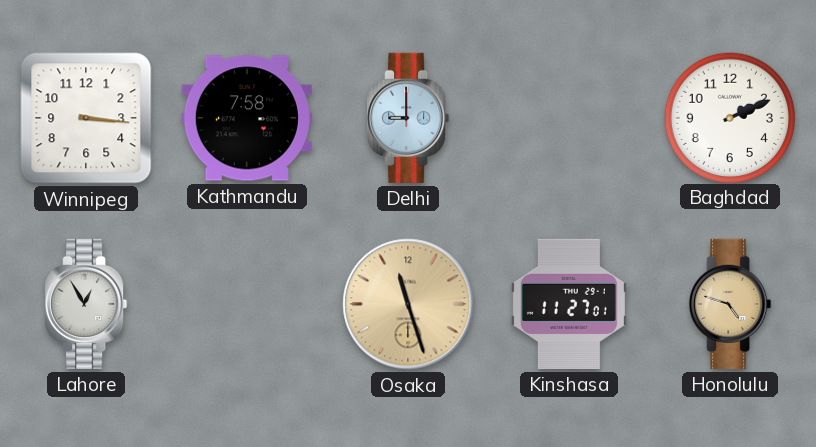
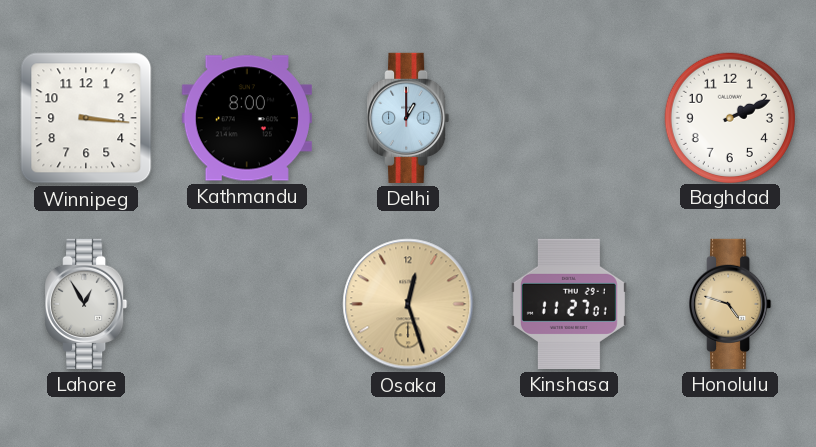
Kathmandu: 7:58 -> 8:00
Delhi: 9:00 -> 1:00
Osaka: 11:27 -> 12:27
